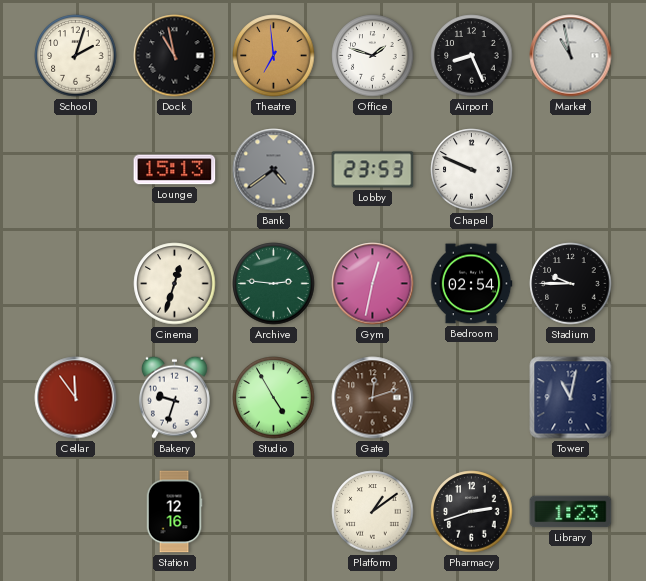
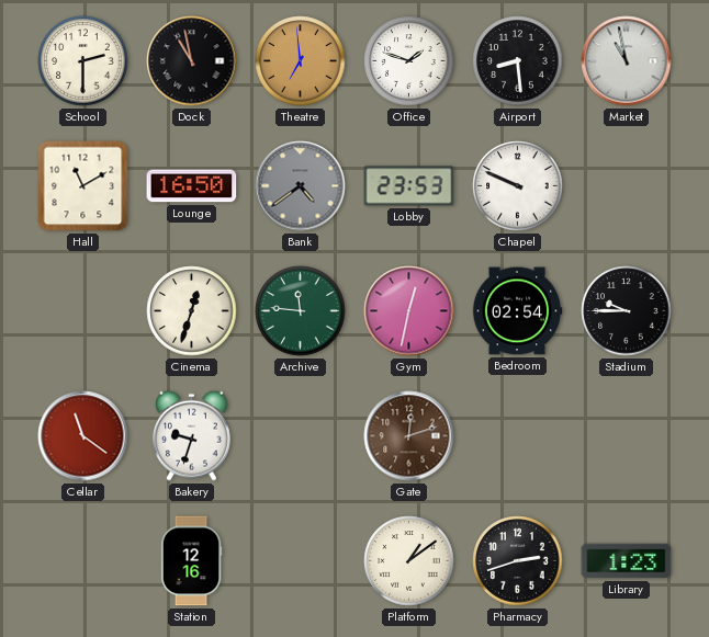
School: 2:03 -> 2:30
Airport: 8:26 -> 8:29
Hall: none -> 11:10
Lounge: 15:13 -> 16:50
Archive: 2:46 -> 11:46
Cellar: 11:54 -> 11:21
Studio: 4:55 -> none
Tower: 11:02 -> none
